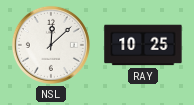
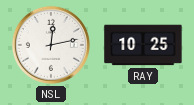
NSL: 12:08 -> 12:13
